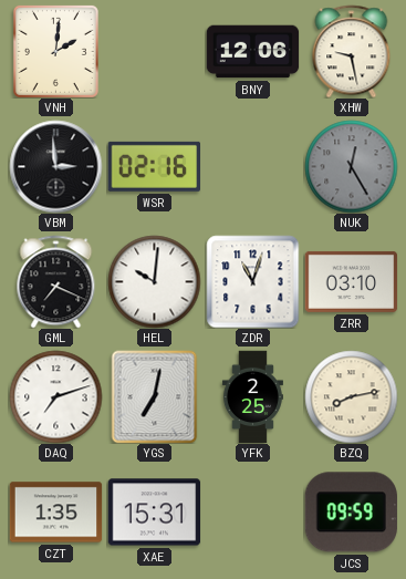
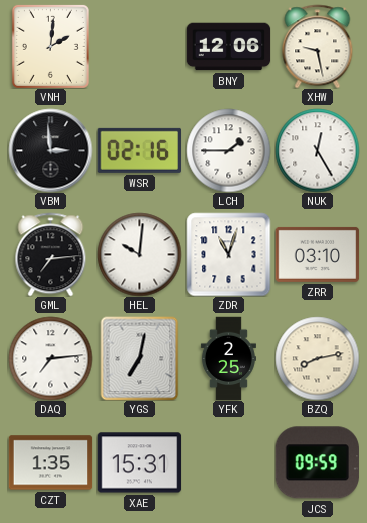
LCH: none -> 1:45
NUK dial: grey -> white
GML: 7:19 -> 7:14
DAQ: 7:12 -> 7:14
